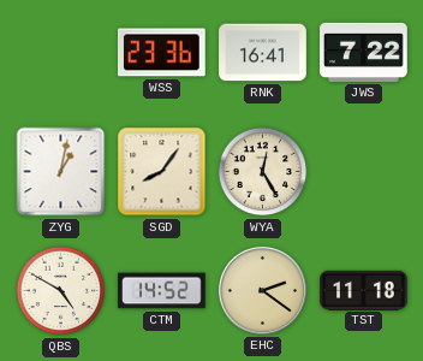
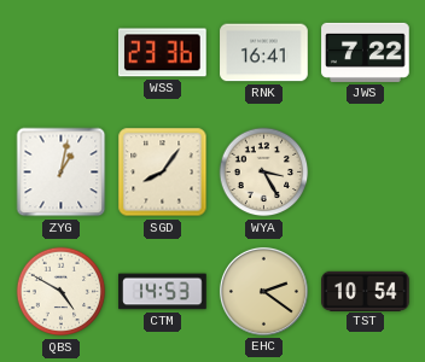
WYA: 12:25 -> 3:25
CTM: 14:52 -> 14:53
TST: 11:18 -> 10:54
